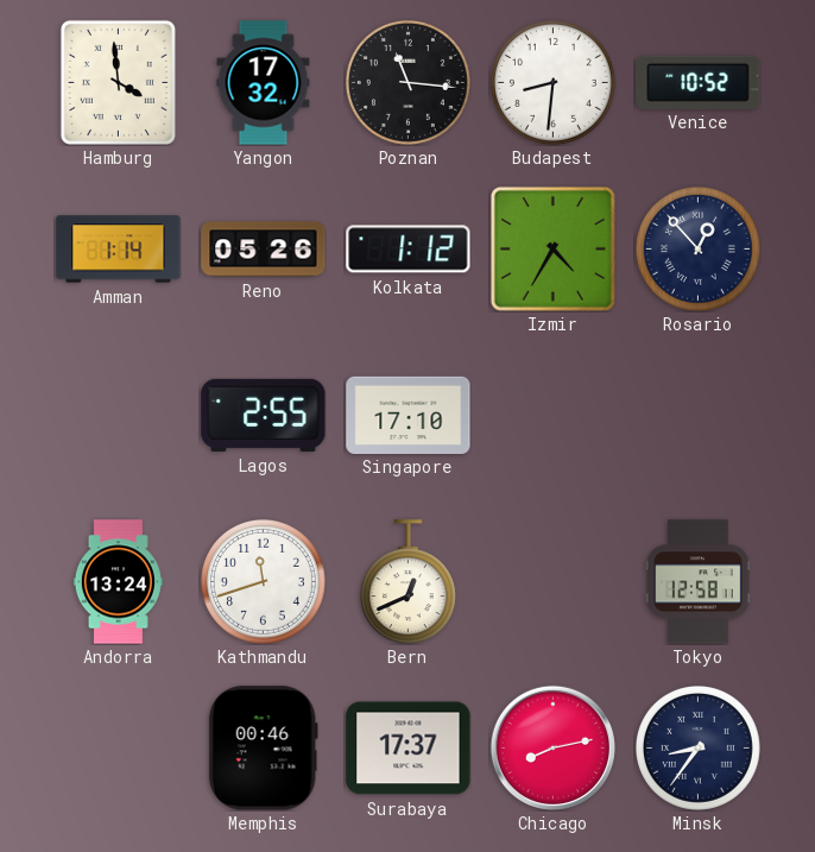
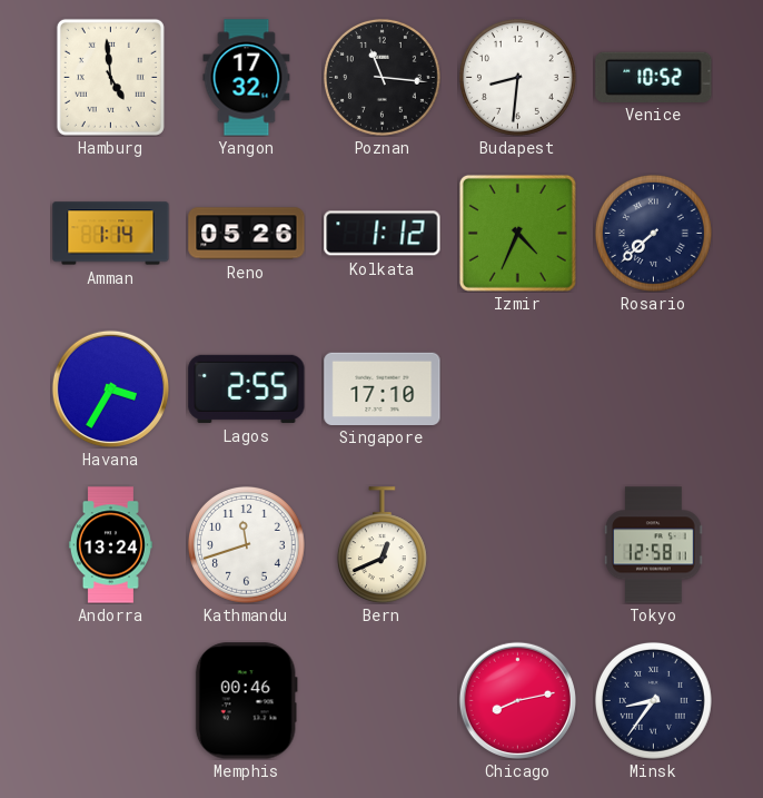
Hamburg: 3:59 -> 4:59
Izmir: 4:35 -> 4:34
Rosario: 12:53 -> 7:38
Havana: none -> 3:35
Surabaya: 17:37 -> none
